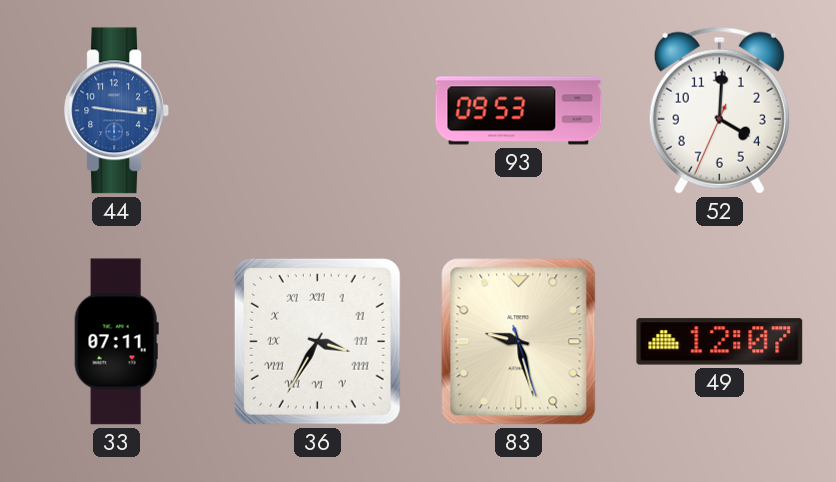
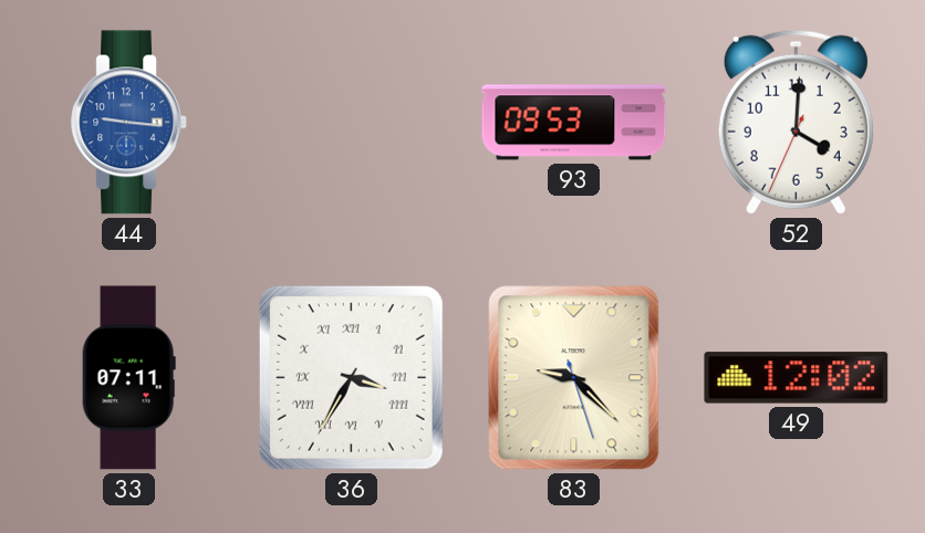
83: 9:27 -> 9:22
49: 12:07 -> 12:02
